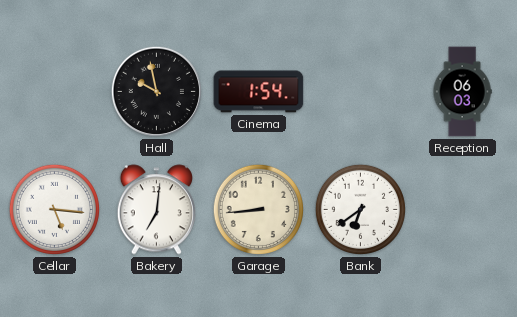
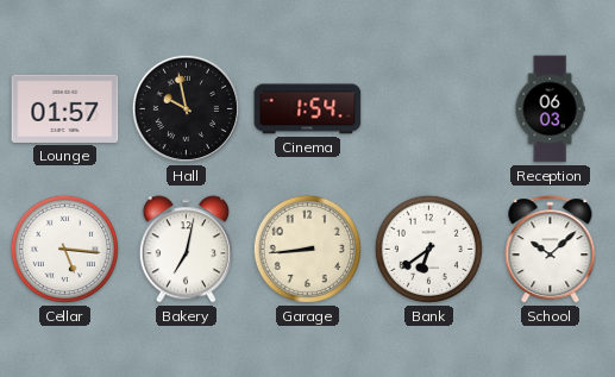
Lounge: none -> 01:57
Bakery: 7:01 -> 7:02
School: none -> 10:08
